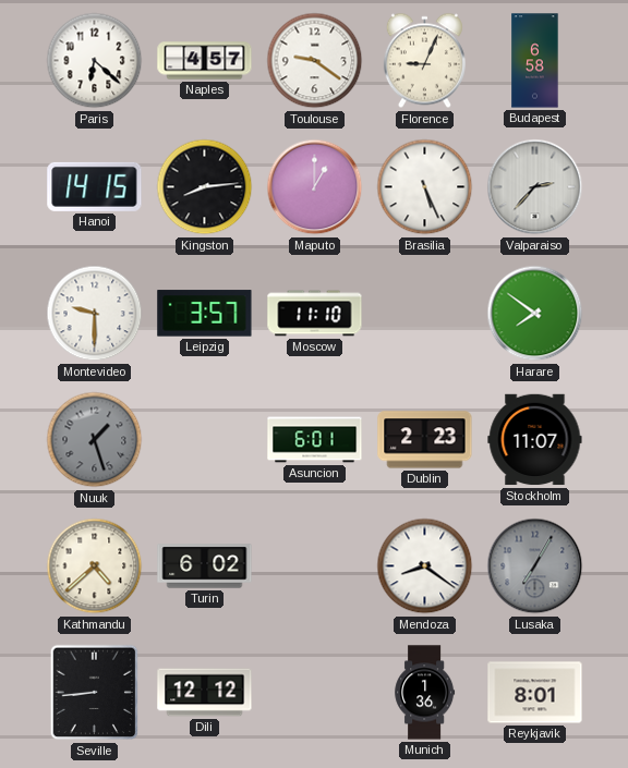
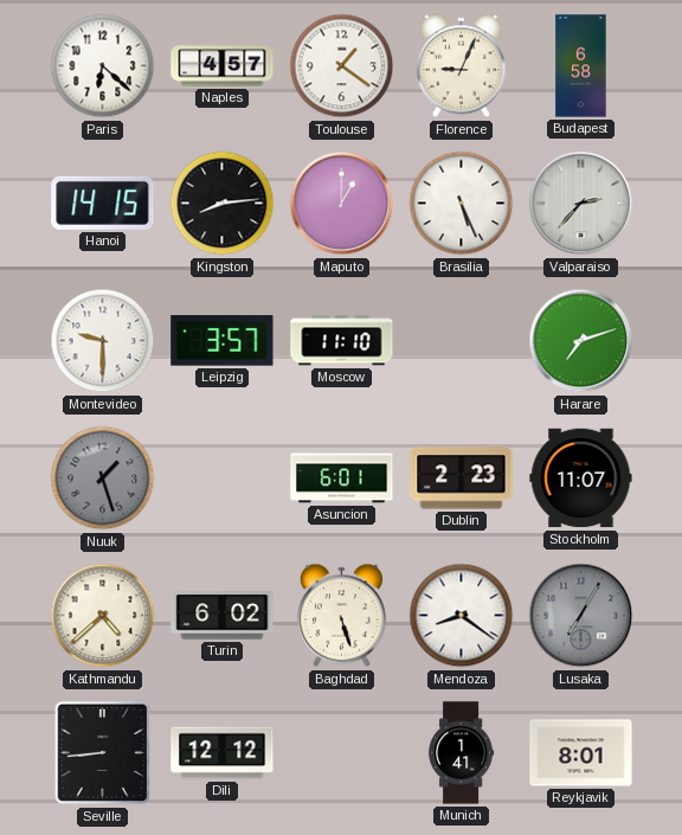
Toulouse: 9:21 -> 1:21
Harare: 7:51 -> 7:12
Baghdad: none -> 5:27
Munich: 1:36 -> 1:41
